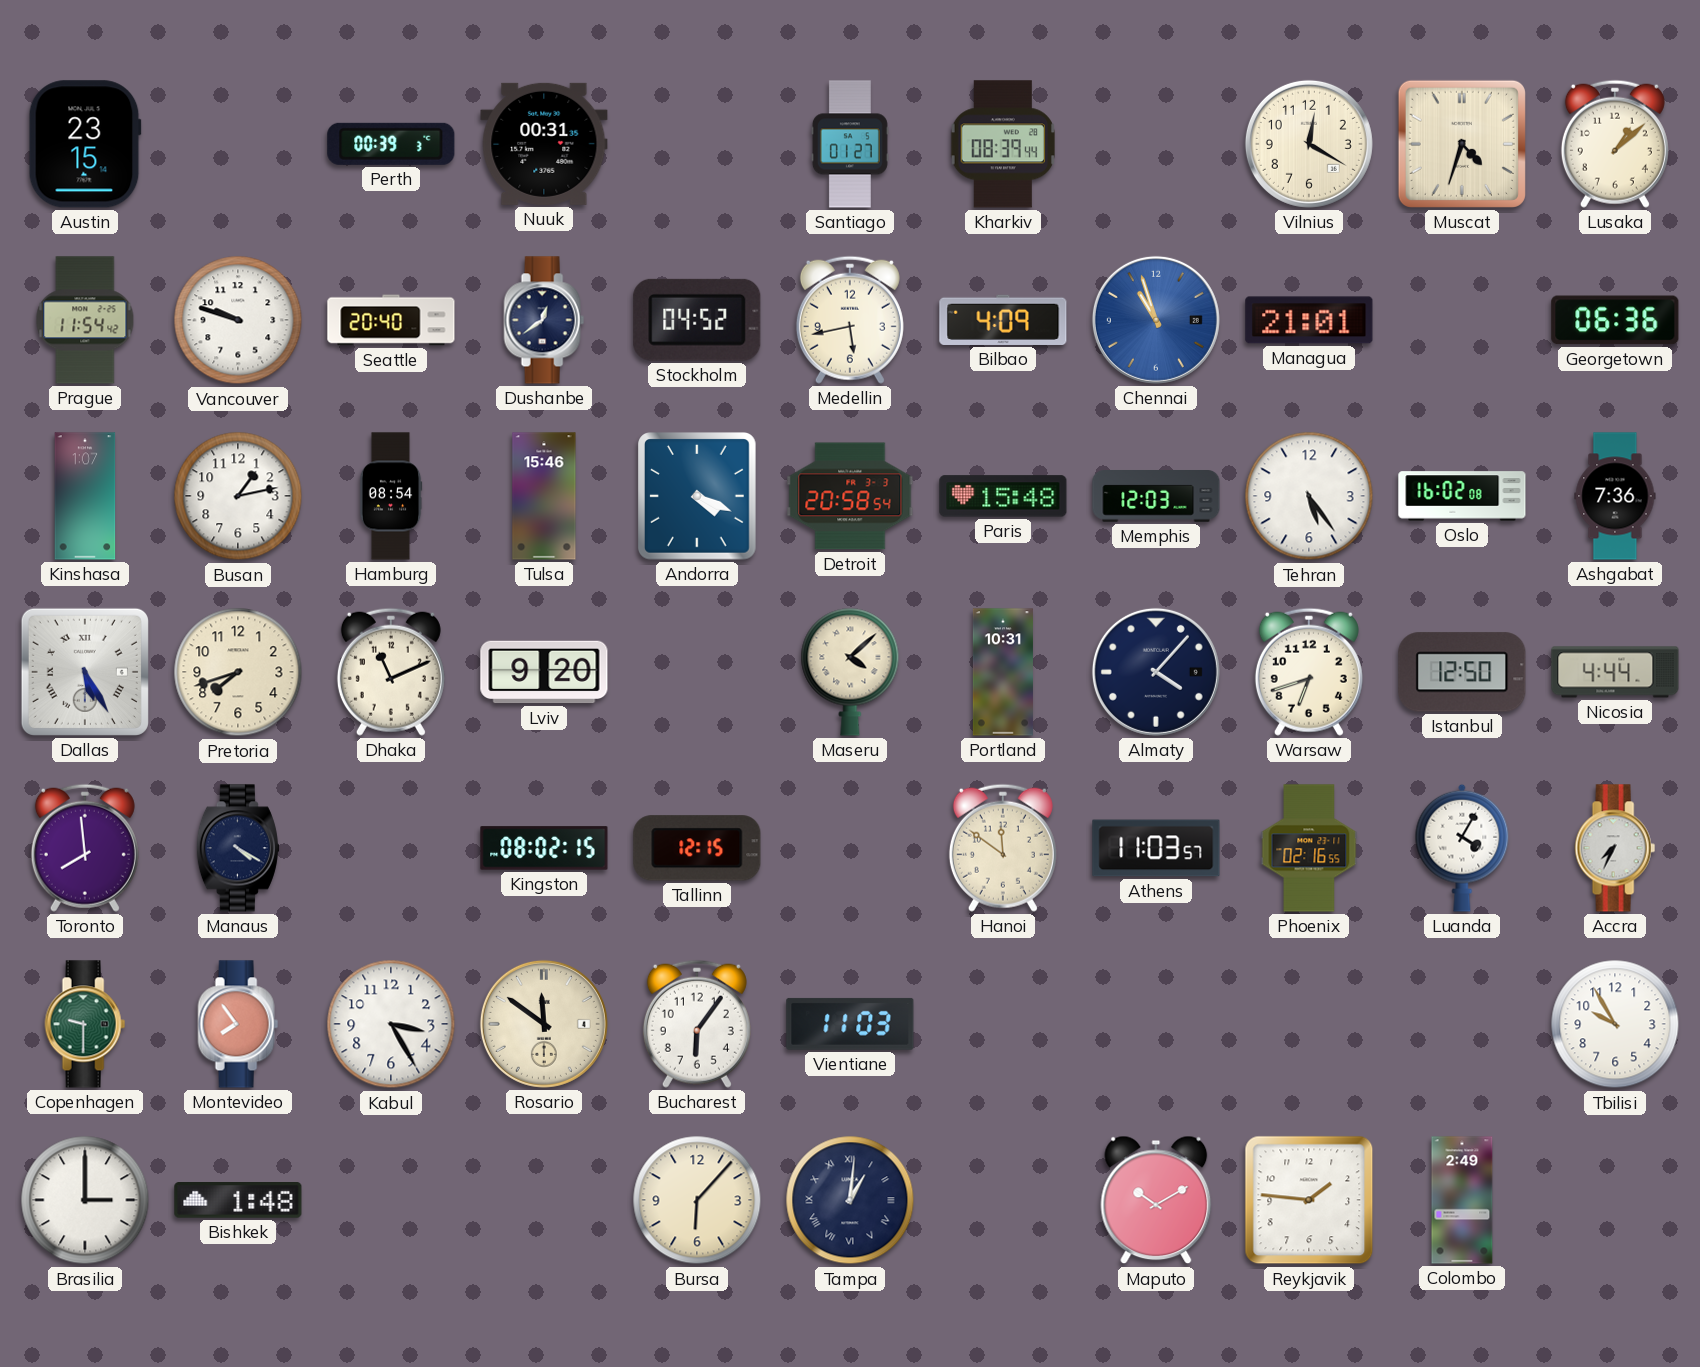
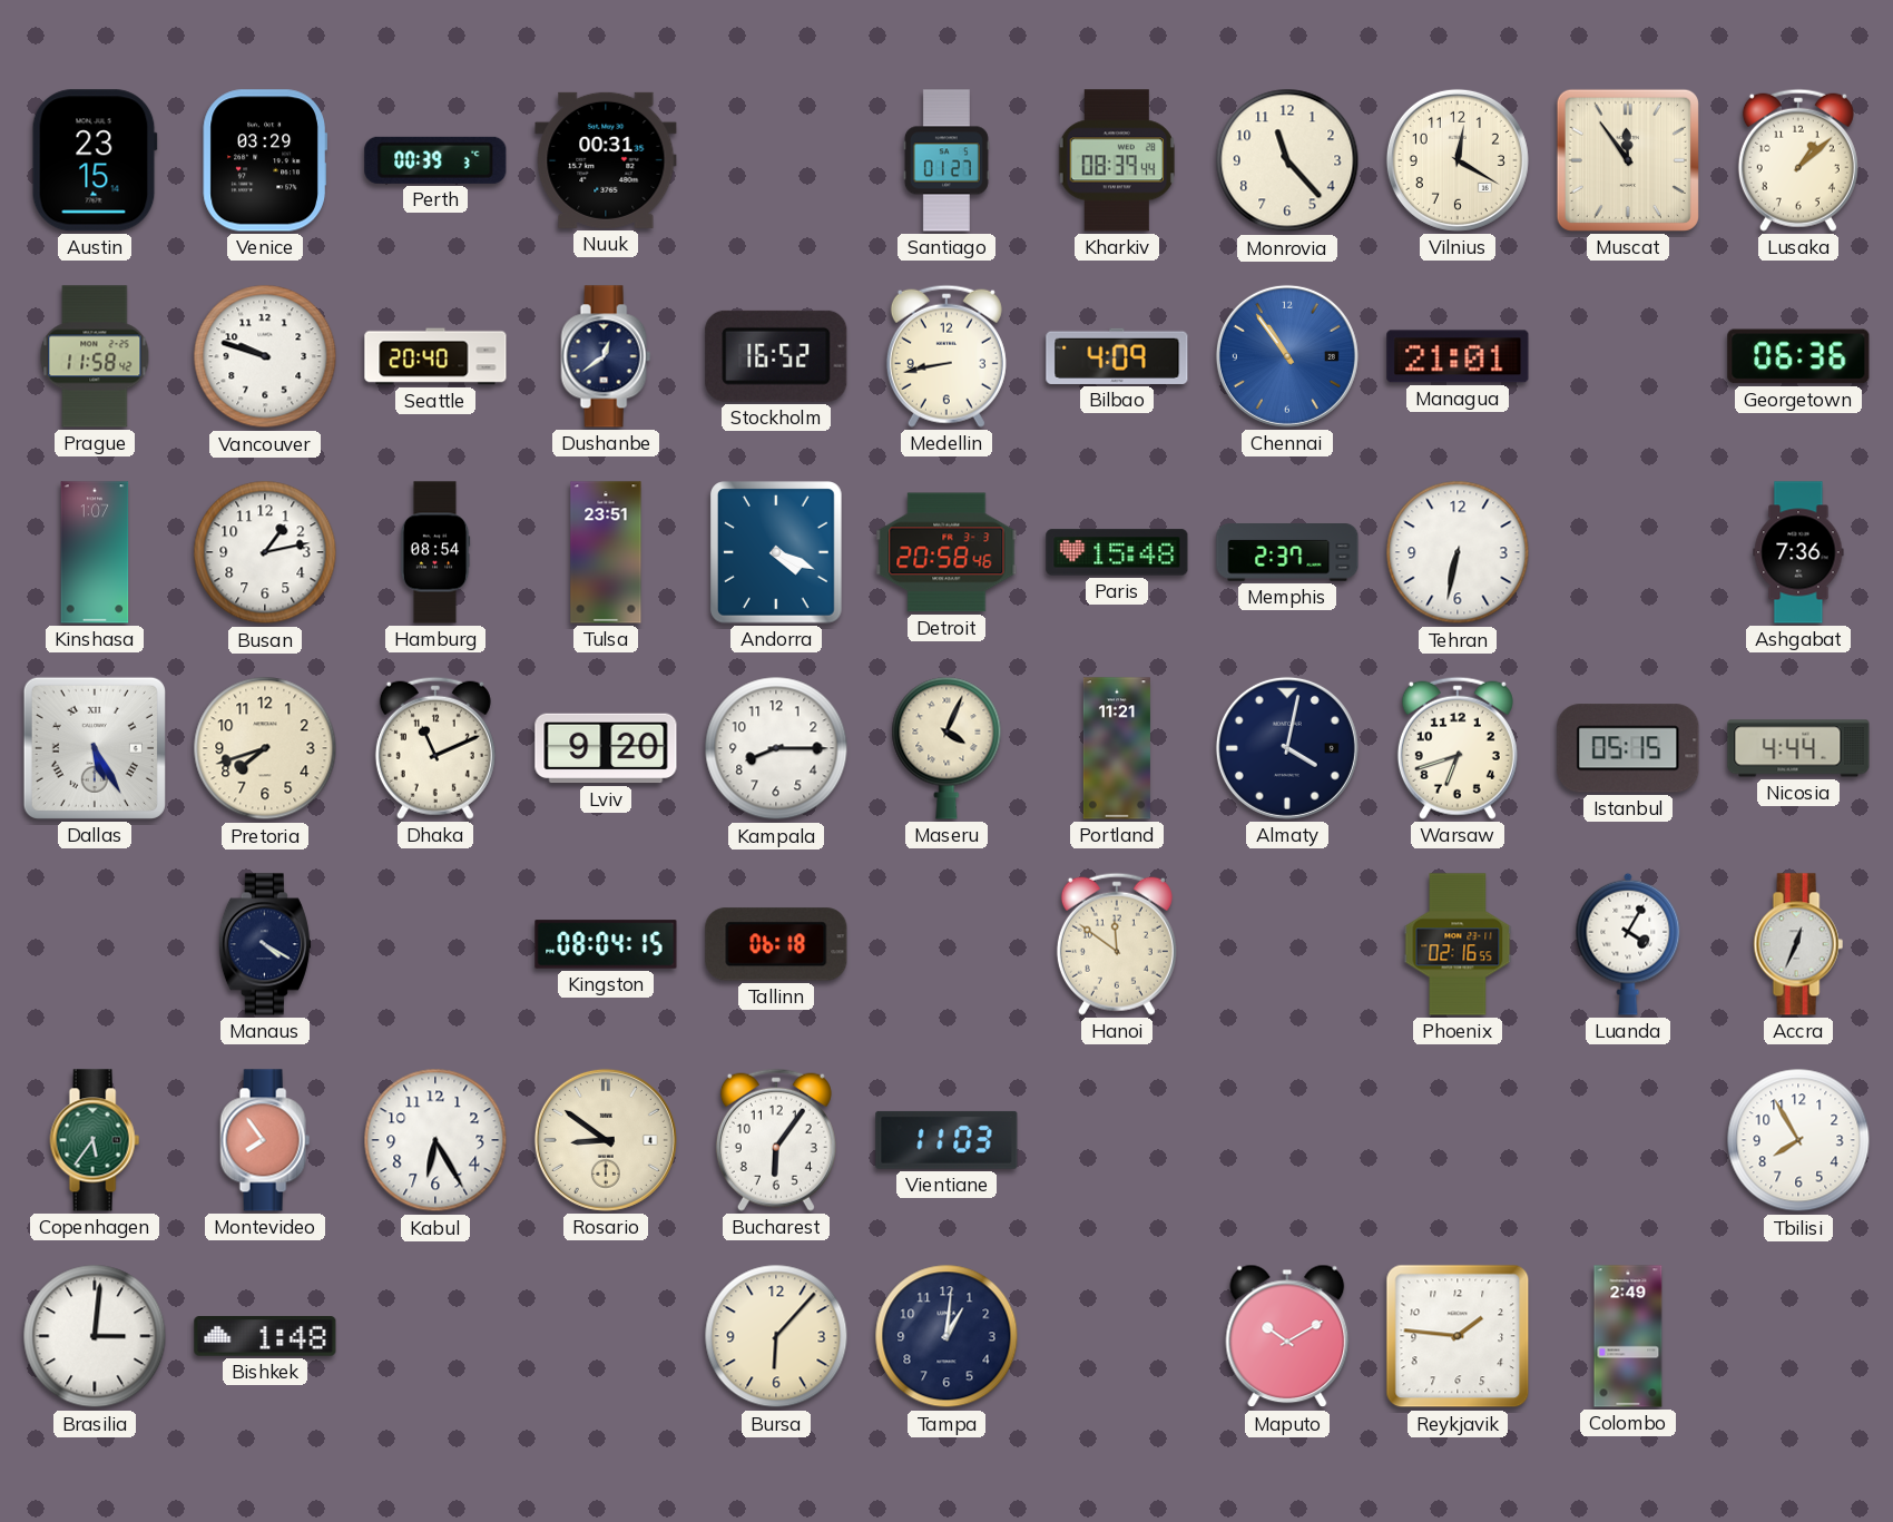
Venice: none -> 03:29
Monrovia: none -> 11:23
Muscat: 4:33 -> 11:54
Prague: 11:54 -> 11:58
Stockholm: 04:52 -> 16:52
Medellin: 5:43 -> 8:43
Chennai: 10:57 -> 10:54
Tulsa: 15:46 -> 23:51
Detroit: 20:58:54 -> 20:58:46
Memphis: 12:03 -> 2:37
Tehran: 5:24 -> 6:32
Oslo: 16:02 -> none
Kampala: none -> 8:15
Maseru: 4:08 -> 4:04
Portland: 10:31 -> 11:21
Almaty: 4:07 -> 4:02
Istanbul: 12:50 -> 05:15
Toronto: 7:59 -> none
Kingston: 08:02 -> 08:04
Tallinn: 12:15 -> 06:18
Athens: 11:03 -> none
Accra: 7:34 -> 12:34
Copenhagen: 9:30 -> 5:36
Kabul: 3:25 -> 6:25
Rosario: 11:51 -> 8:51
Tbilisi: 9:55 -> 7:55
Brasilia: 3:00 -> 3:01
Tampa numerals: Roman -> Arabic
